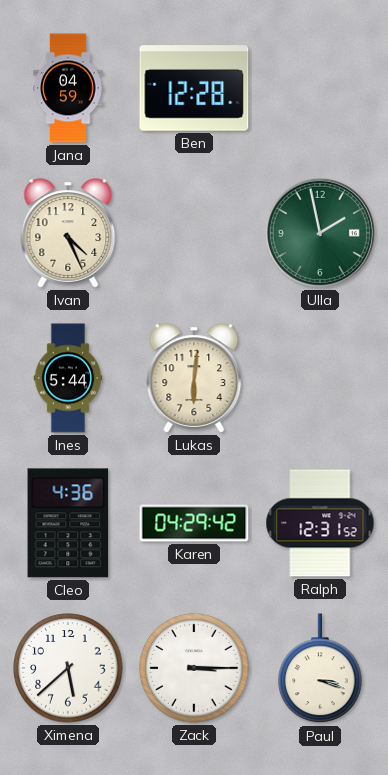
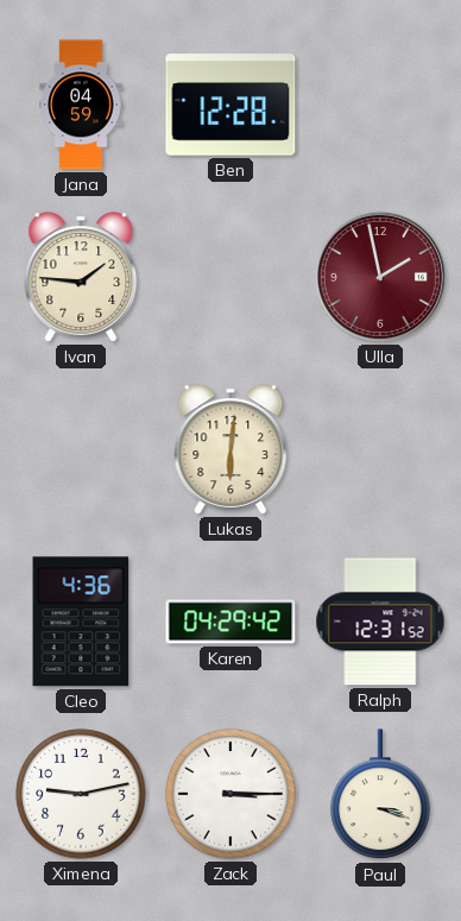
Ivan: 4:26 -> 1:46
Ulla dial: green -> burgundy
Ines: 5:44 -> none
Ximena: 5:38 -> 9:13
